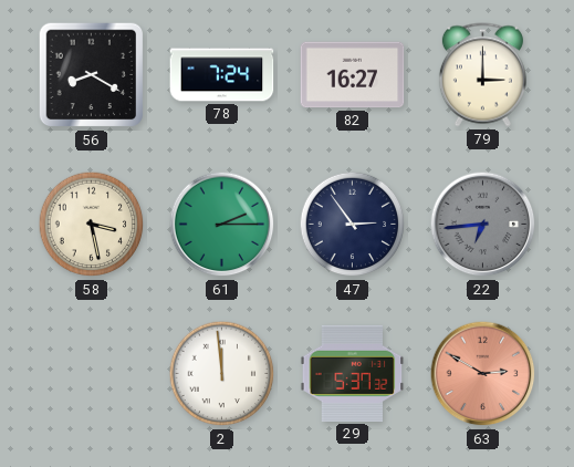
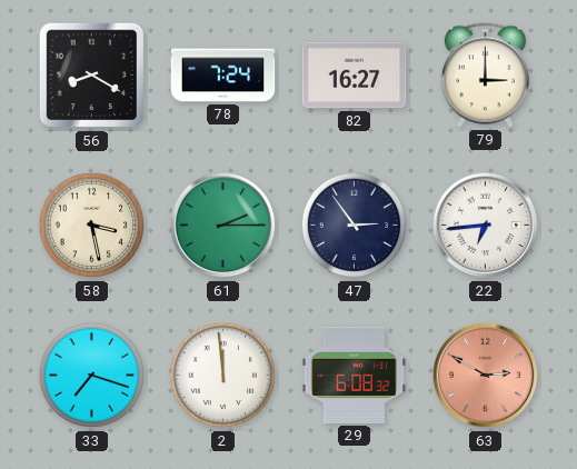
22 dial: grey -> white
33: none -> 7:18
29: 5:37 -> 6:08
